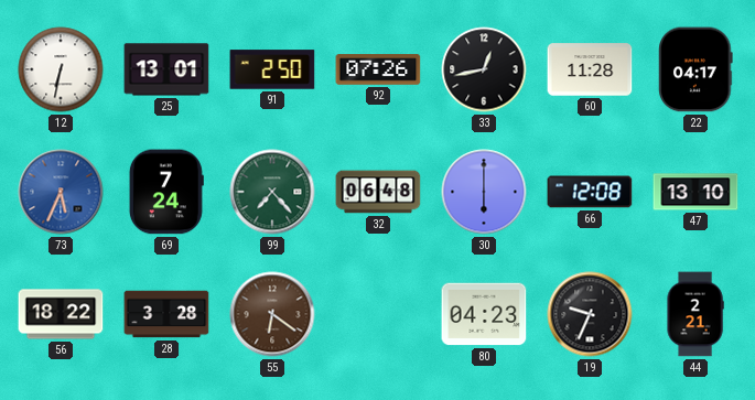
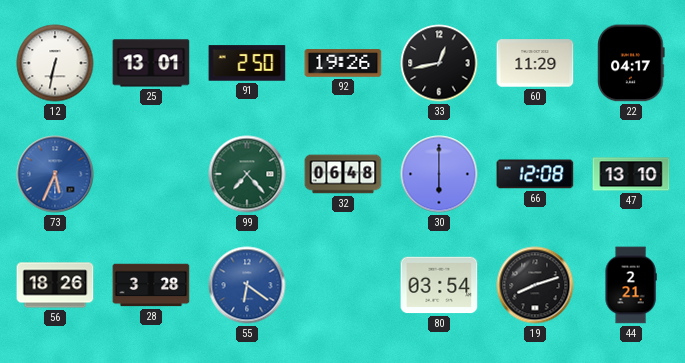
92: 07:26 -> 19:26
60: 11:28 -> 11:29
69: 7:24 -> none
56: 18:22 -> 18:26
55 dial: brown -> blue
80: 04:23 -> 03:54
19: 9:34 -> 8:12
